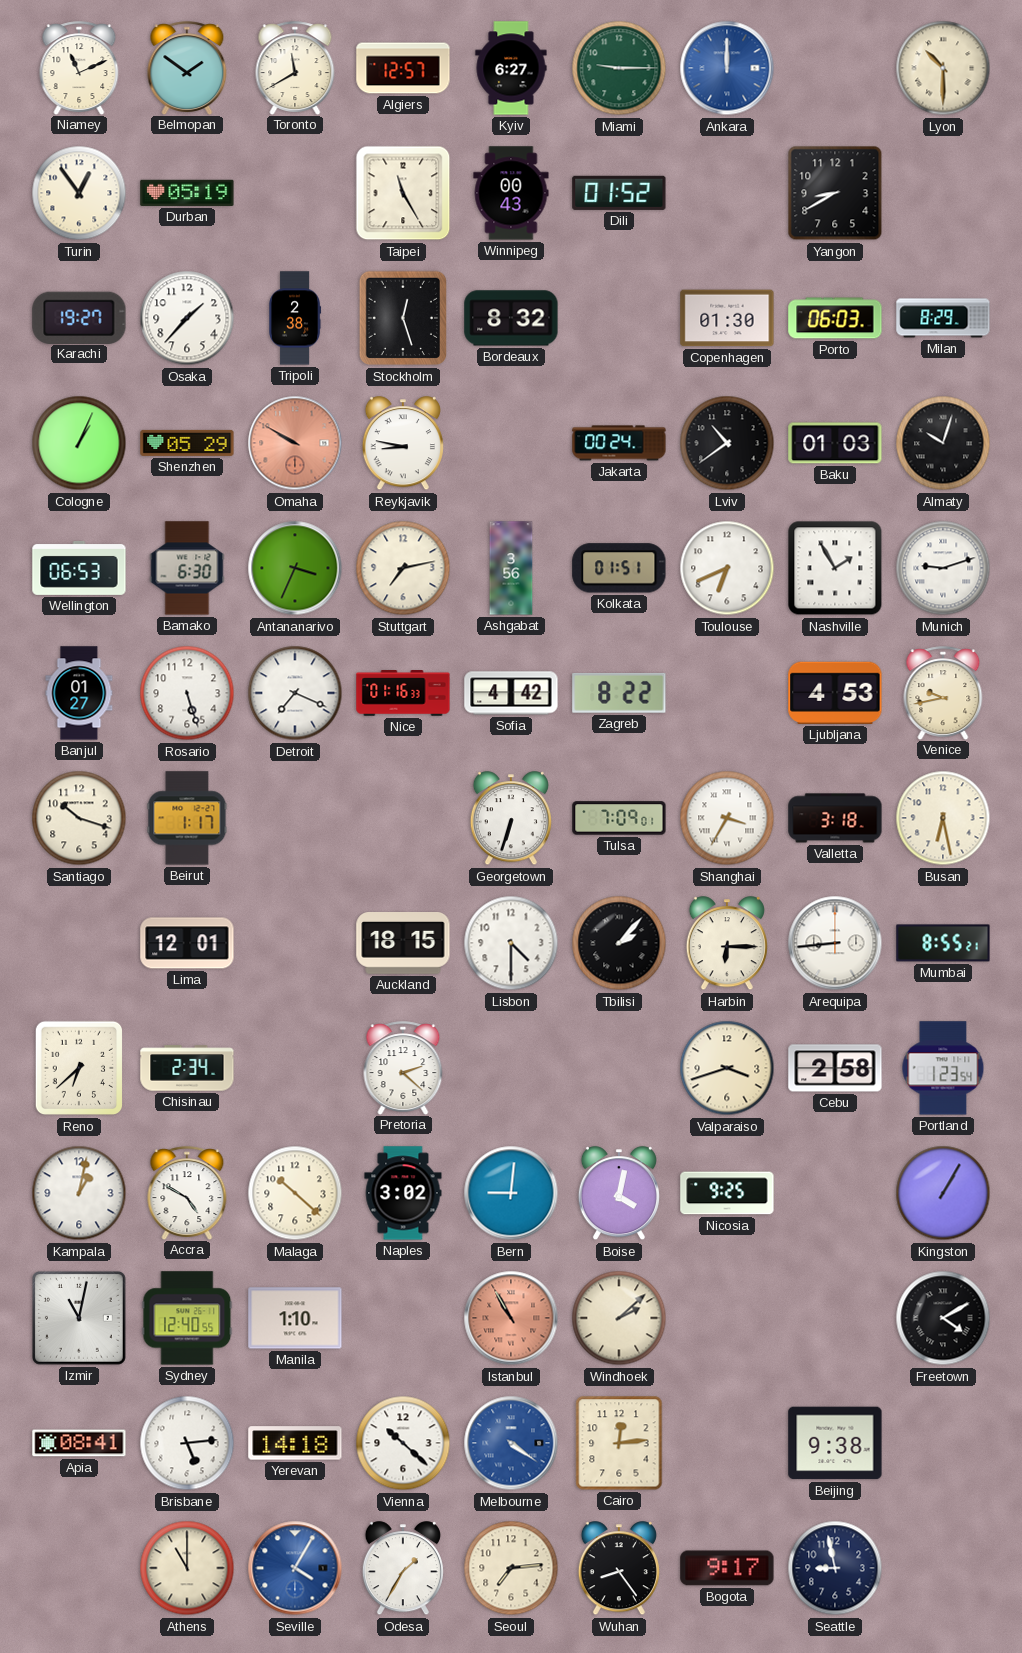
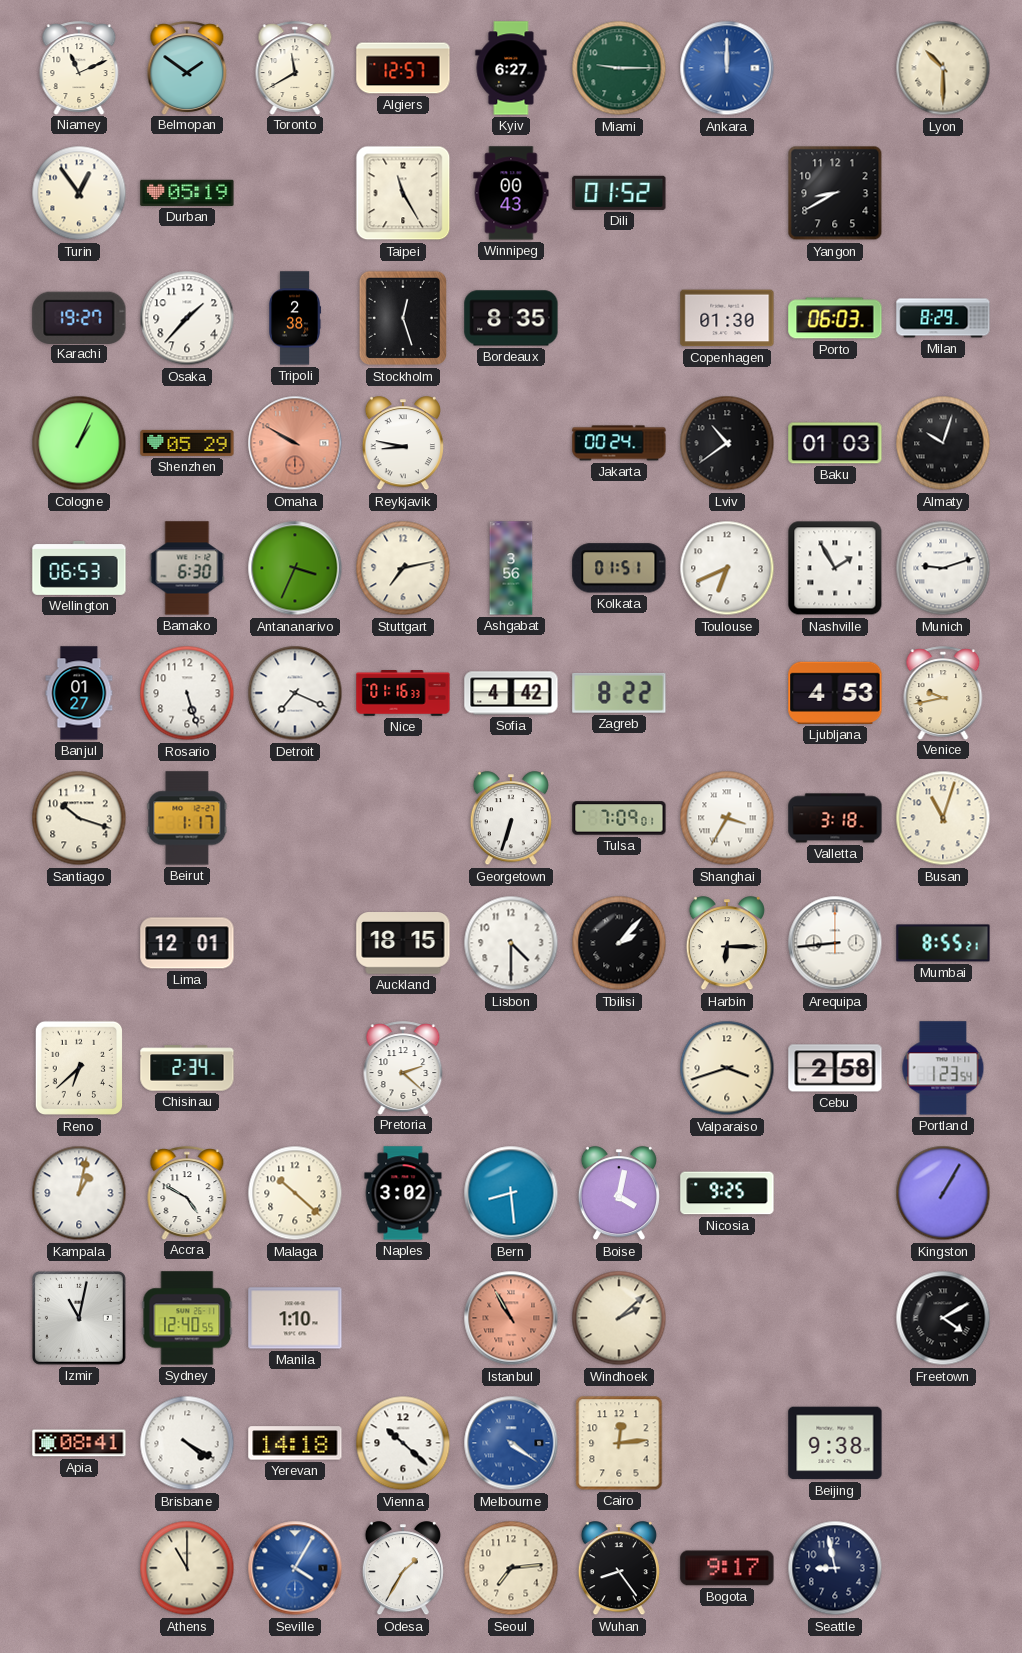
Bordeaux: 8:32 -> 8:35
Busan: 6:28 -> 11:03
Bern: 9:01 -> 8:29
Brisbane: 5:14 -> 4:20
